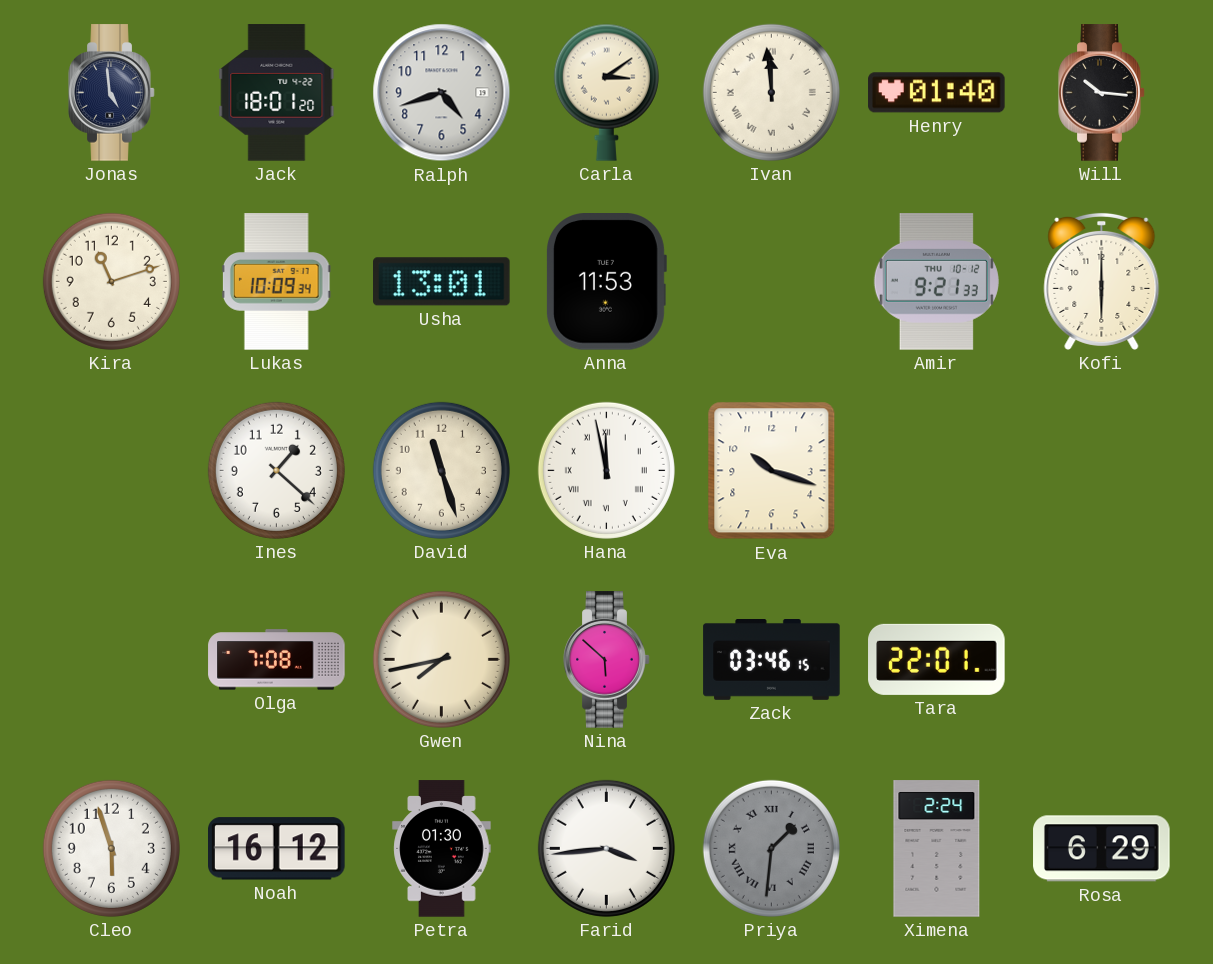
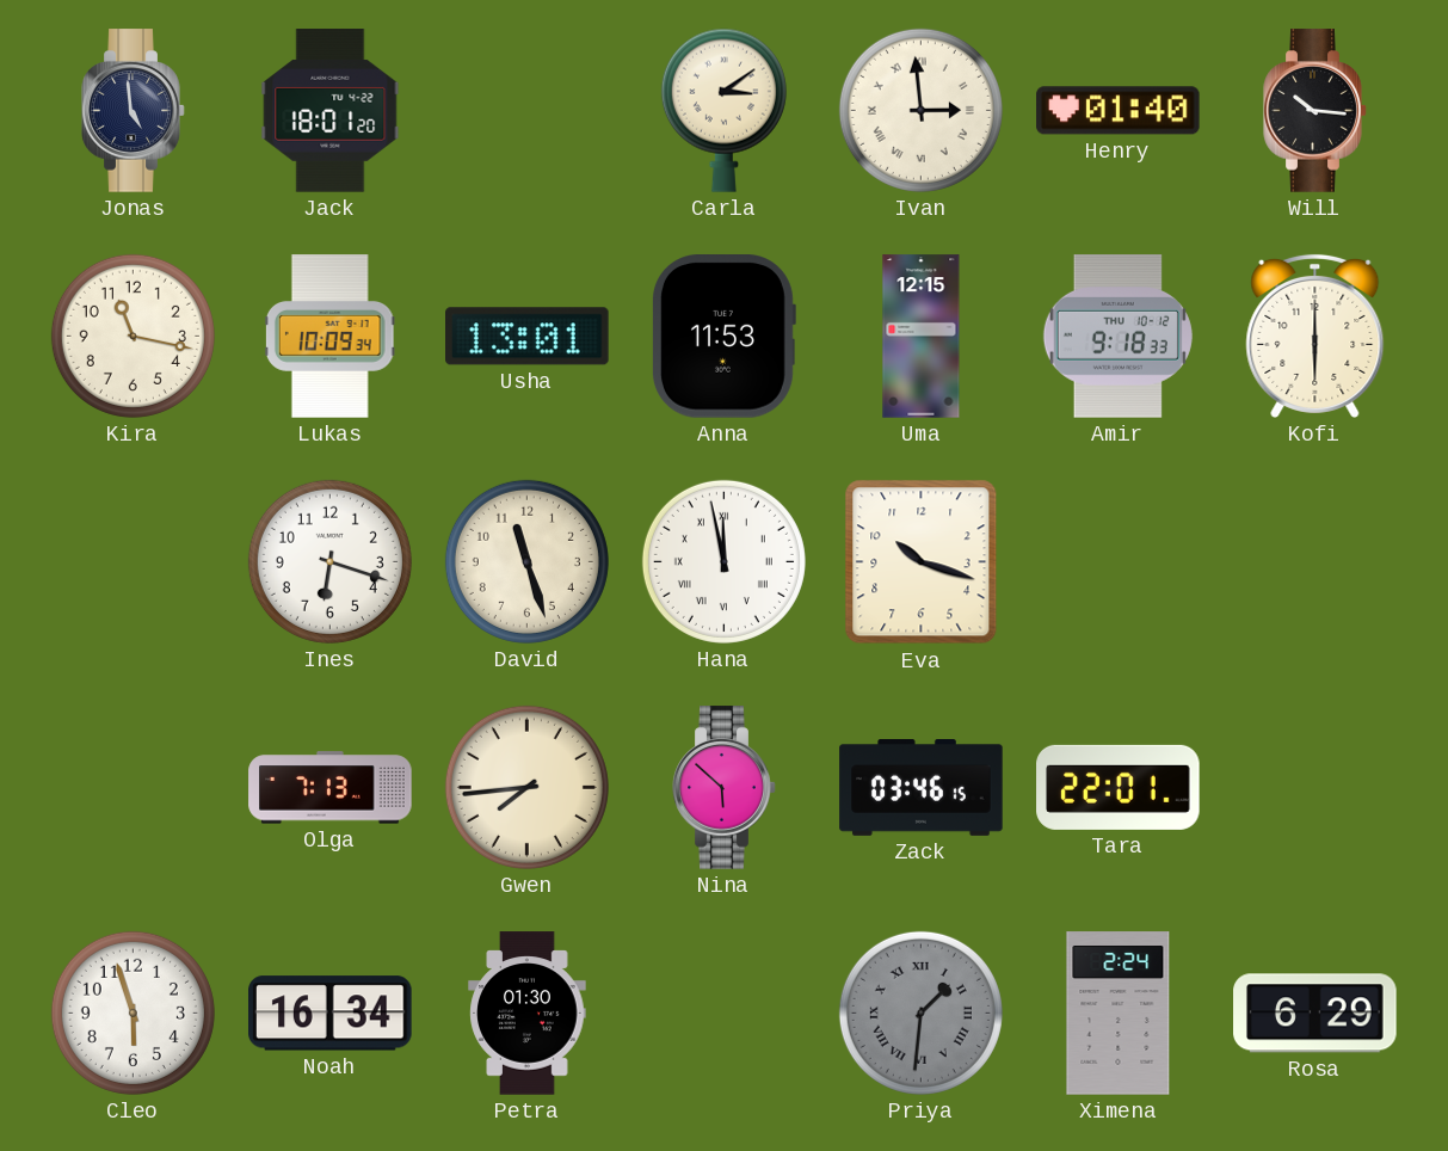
Ralph: 4:42 -> none
Ivan: 11:59 -> 2:59
Kira: 11:12 -> 11:17
Uma: none -> 12:15
Amir: 9:21 -> 9:18
Ines: 1:22 -> 6:18
Olga: 7:08 -> 7:13
Gwen: 7:43 -> 7:44
Noah: 16:12 -> 16:34
Farid: 3:44 -> none
